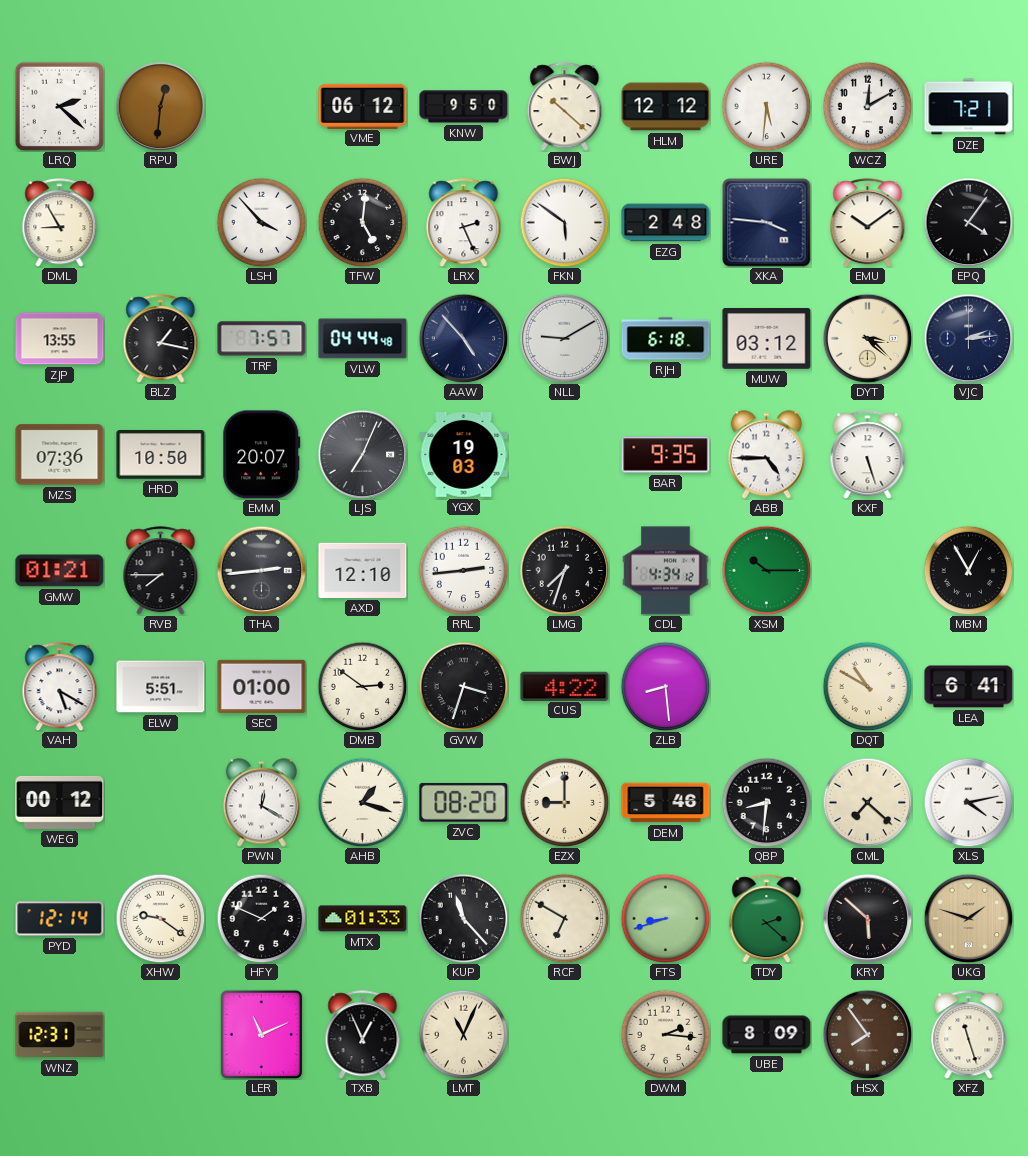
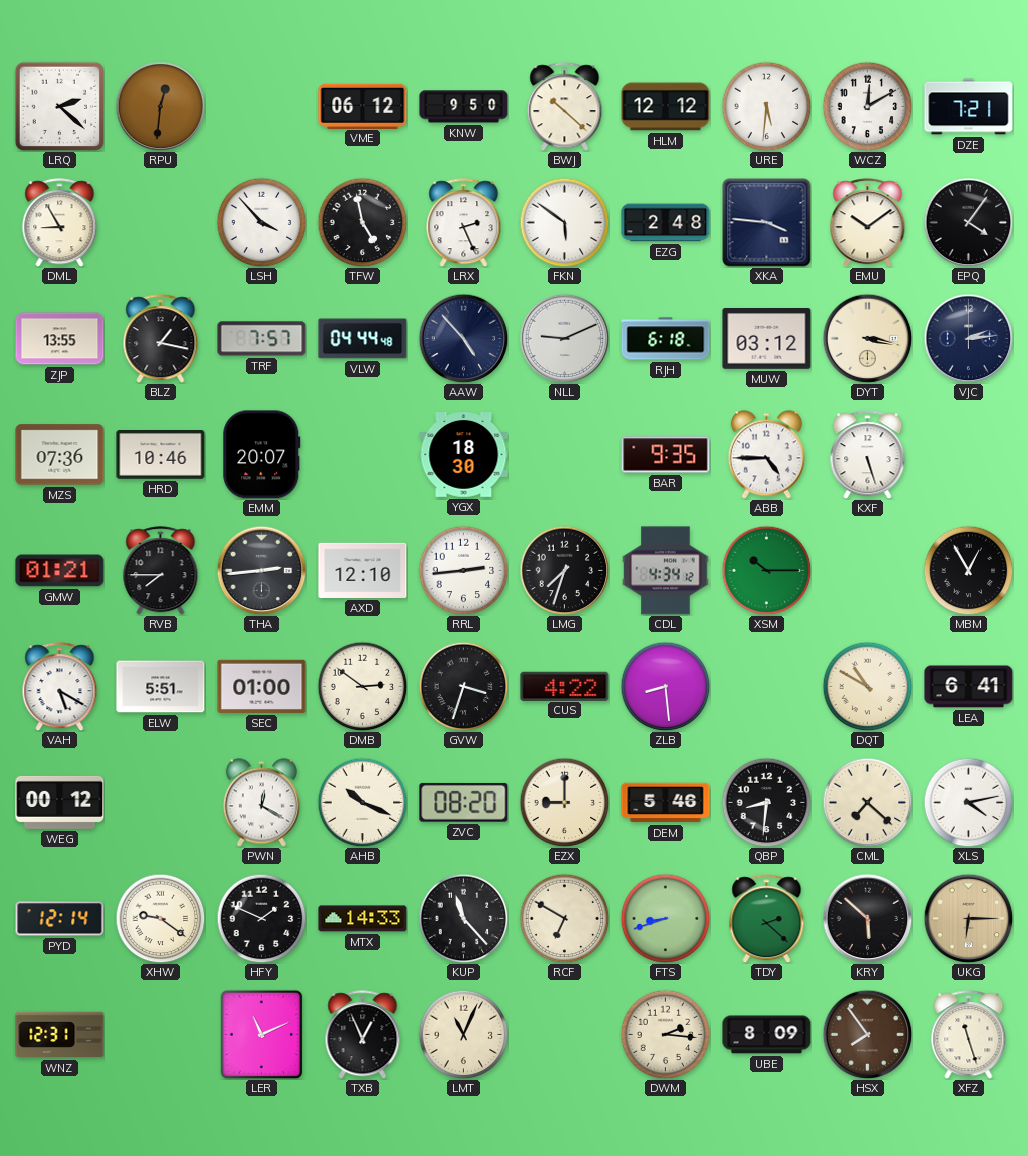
TFW: 5:01 -> 4:58
NLL: 9:10 -> 9:11
DYT: 3:22 -> 3:17
HRD: 10:50 -> 10:46
LJS: 7:04 -> none
YGX: 19:03 -> 18:30
AHB: 1:18 -> 10:19
MTX: 01:33 -> 14:33
UKG: 1:48 -> 6:15
